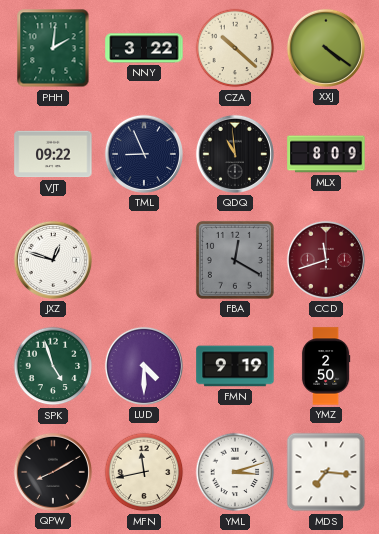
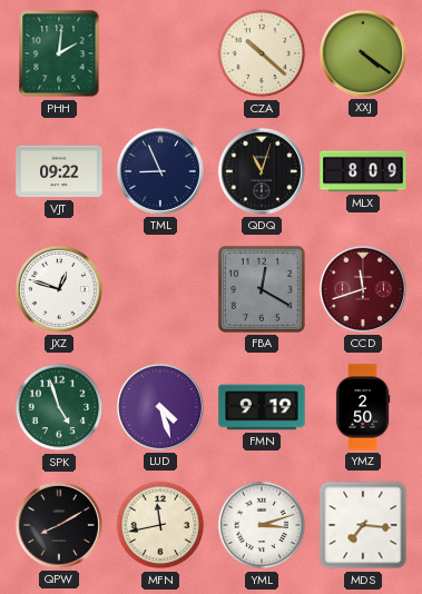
NNY: 3:22 -> none
QDQ: 10:59 -> 11:03
LUD: 4:30 -> 4:27
